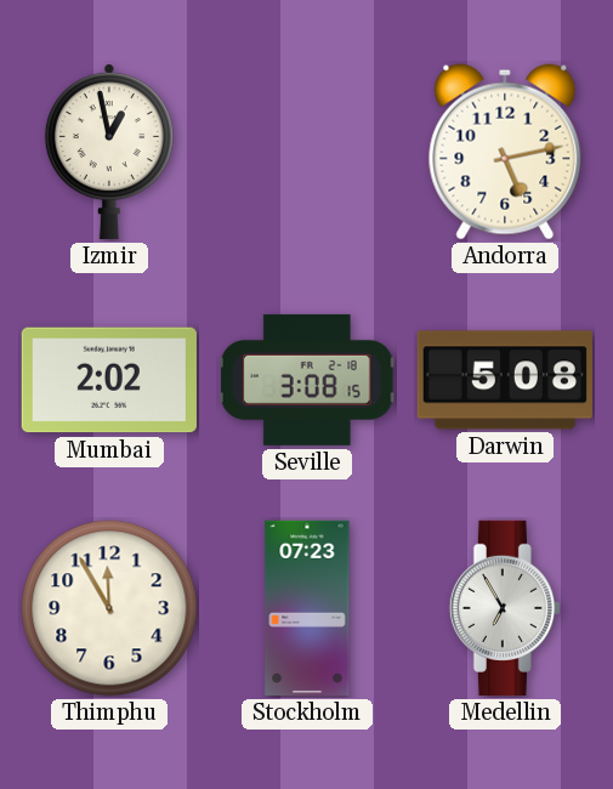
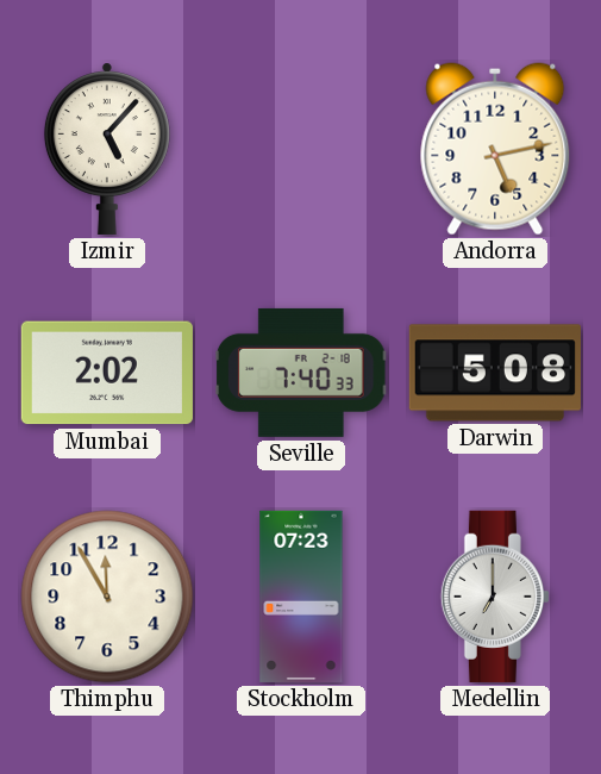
Izmir: 12:58 -> 5:07
Seville: 3:08 -> 7:40
Medellin: 6:55 -> 7:00
